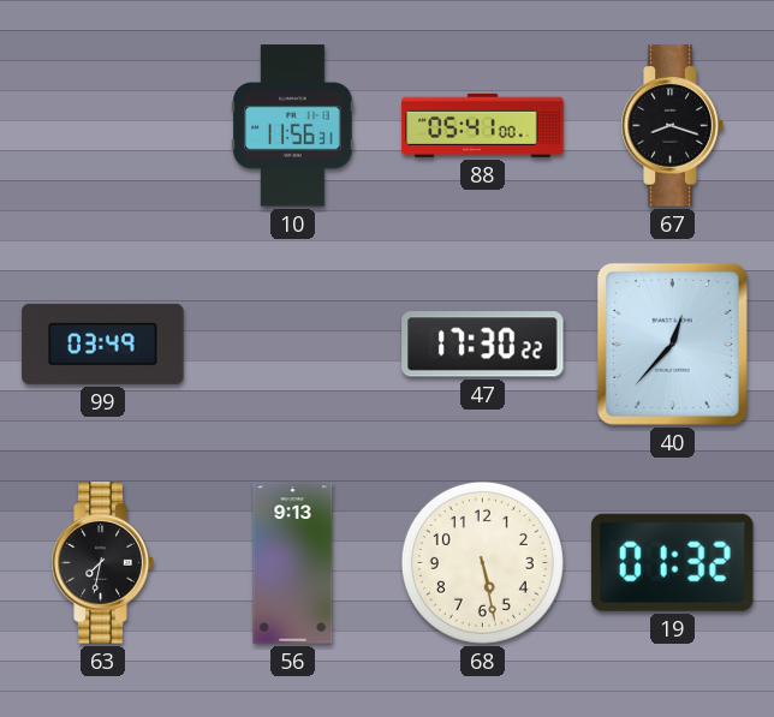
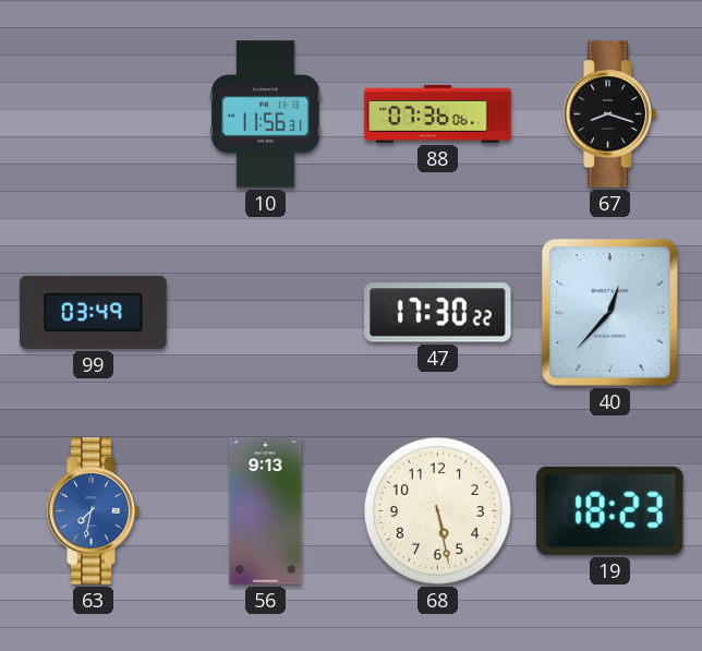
88: 05:41 -> 07:36
63 dial: black -> blue
19: 01:32 -> 18:23
